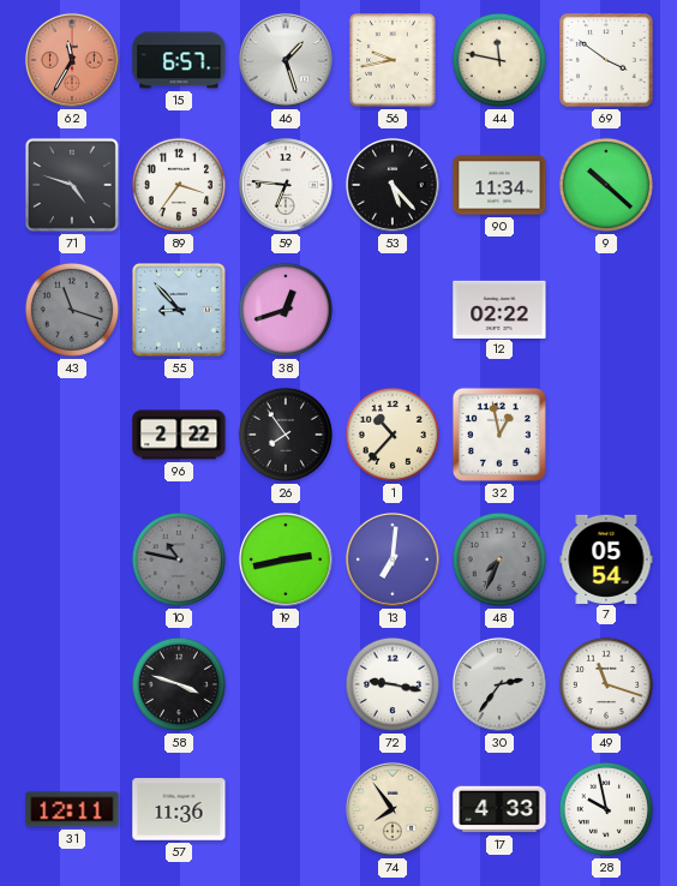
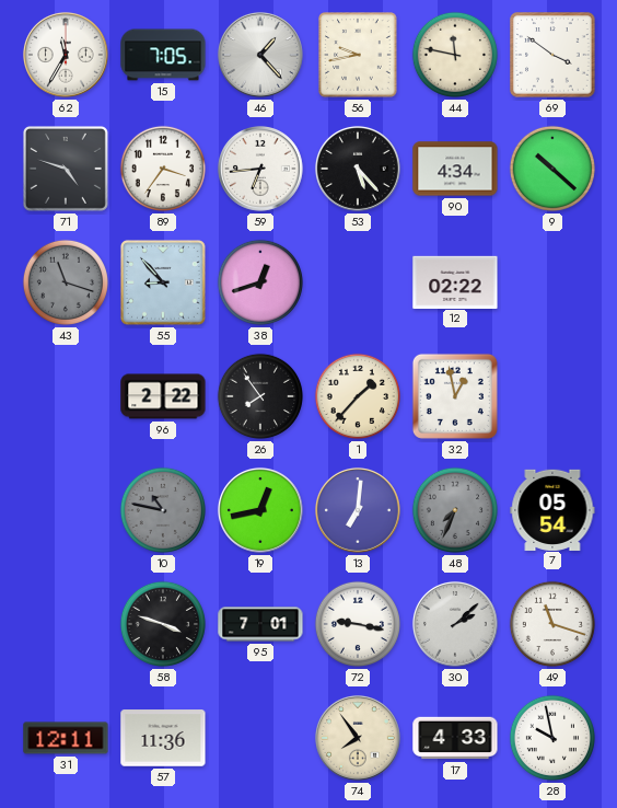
62 dial: salmon -> white
15: 6:57 -> 7:05
46: 1:27 -> 1:23
59: 6:46 -> 6:44
90: 11:34 -> 4:34
1: 10:37 -> 1:37
19: 2:43 -> 12:43
95: none -> 7:01
30: 2:36 -> 2:08
